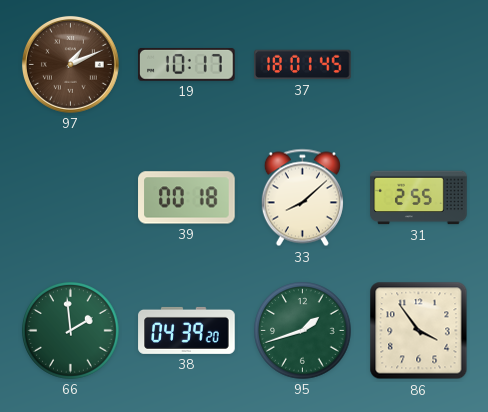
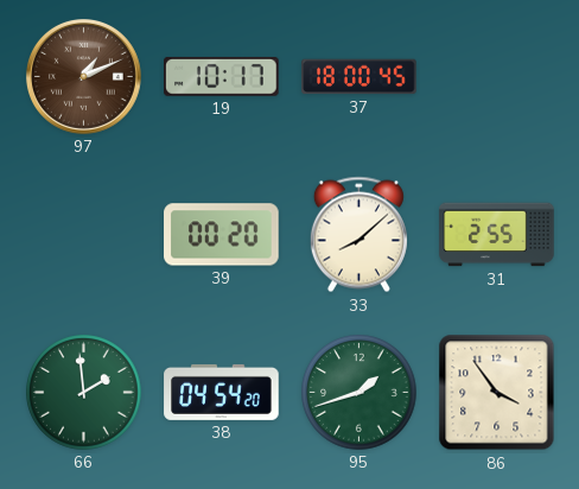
37: 18:01 -> 18:00
39: 00:18 -> 00:20
38: 04:39 -> 04:54
